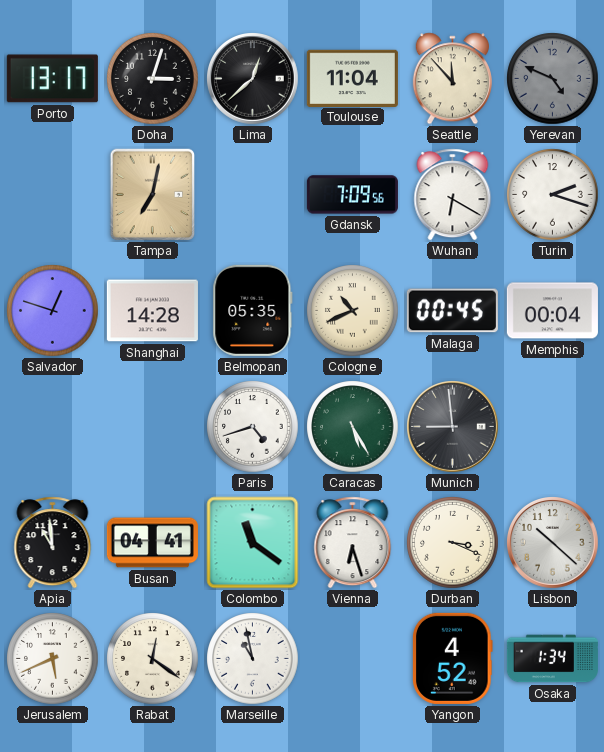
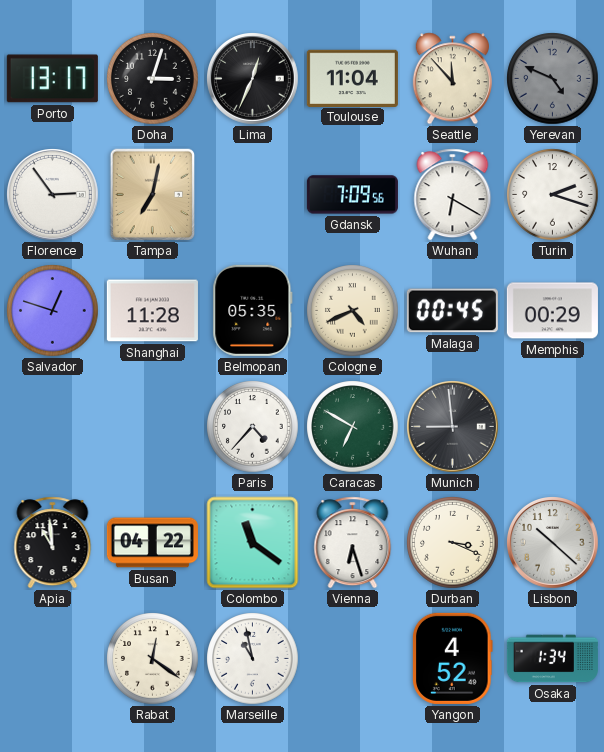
Lima: 12:38 -> 12:34
Florence: none -> 2:54
Shanghai: 14:28 -> 11:28
Cologne: 10:41 -> 4:41
Memphis: 00:04 -> 00:29
Paris: 4:42 -> 4:37
Caracas: 5:25 -> 6:50
Busan: 04:41 -> 04:22
Jerusalem: 5:41 -> none
